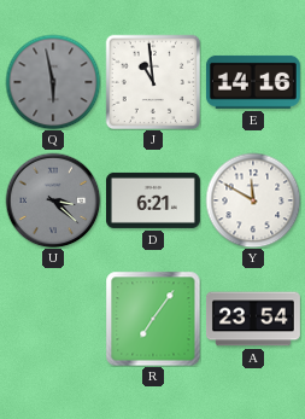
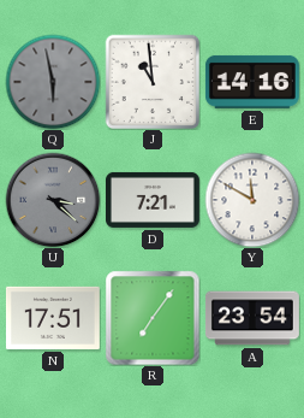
D: 6:21 -> 7:21
N: none -> 17:51
